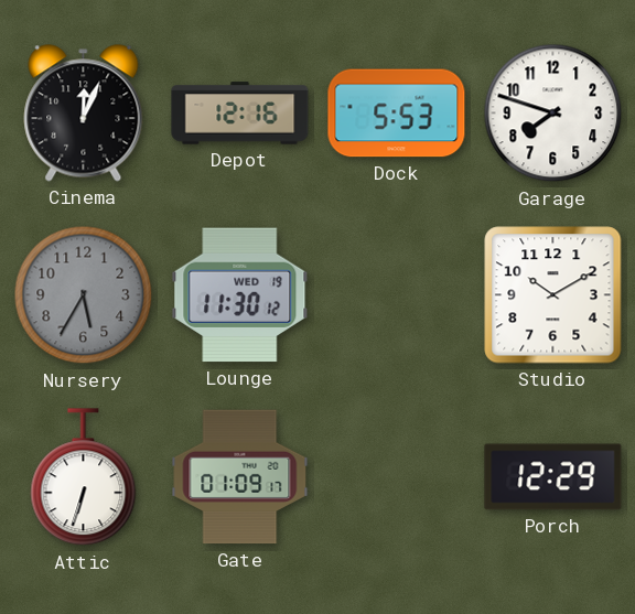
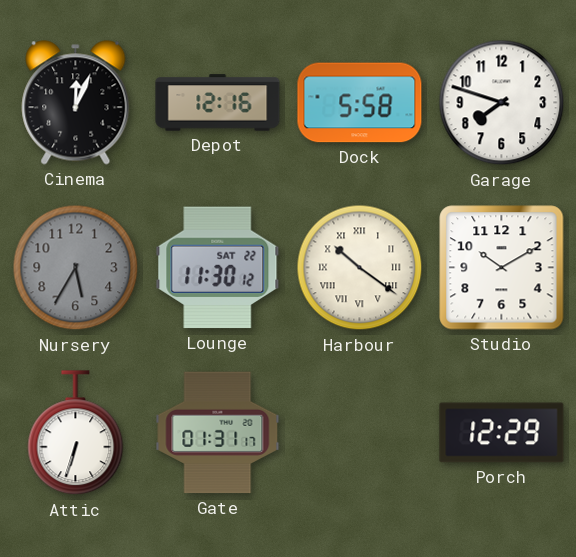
Dock: 5:53 -> 5:58
Lounge date: WED 19 -> SAT 22
Harbour: none -> 10:21
Gate: 01:09 -> 01:31
